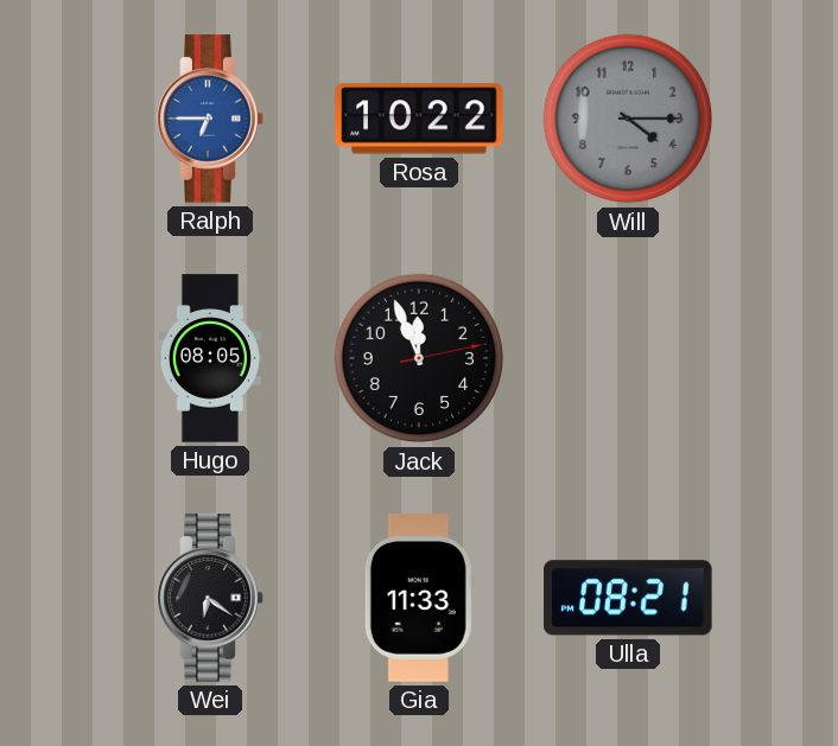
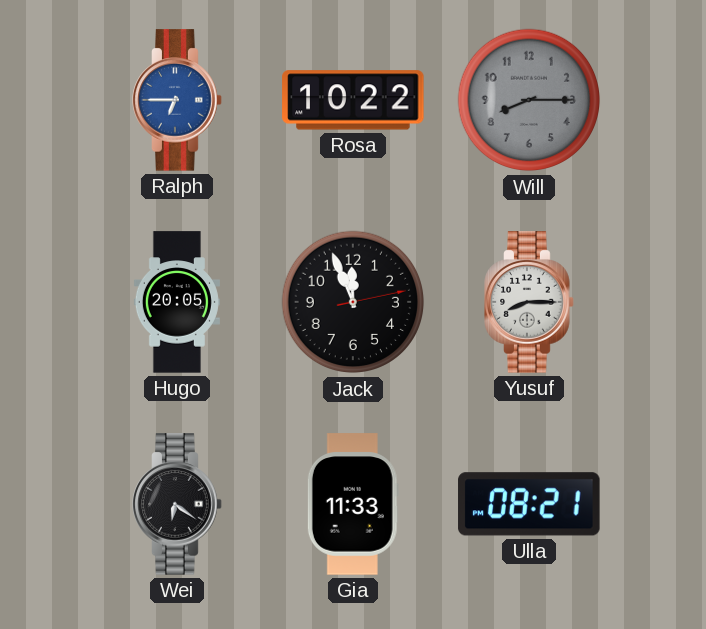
Will: 4:15 -> 8:15
Hugo: 08:05 -> 20:05
Yusuf: none -> 8:15
